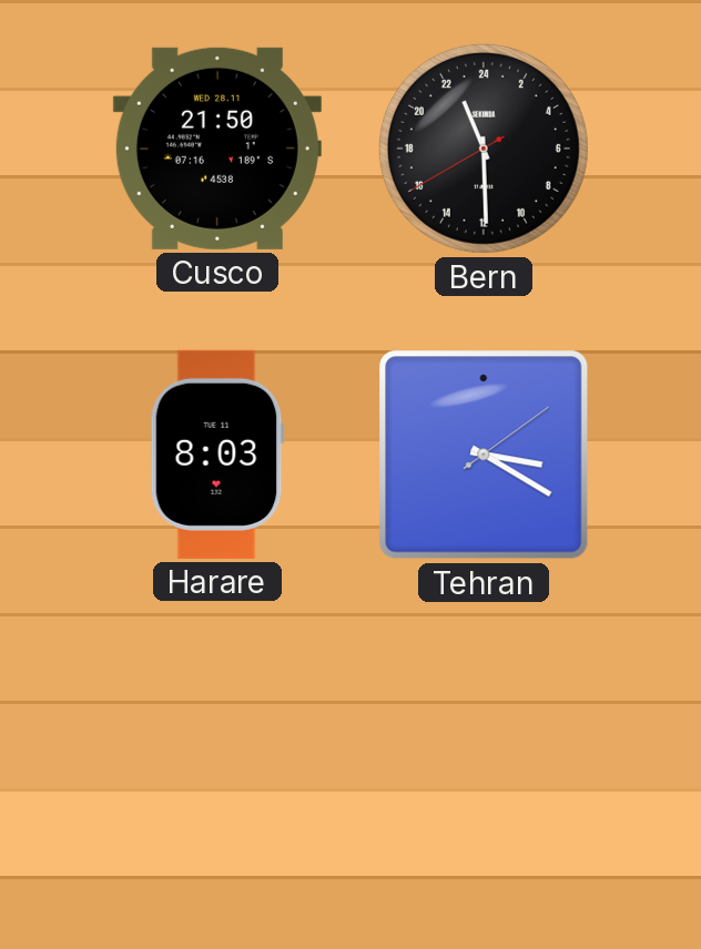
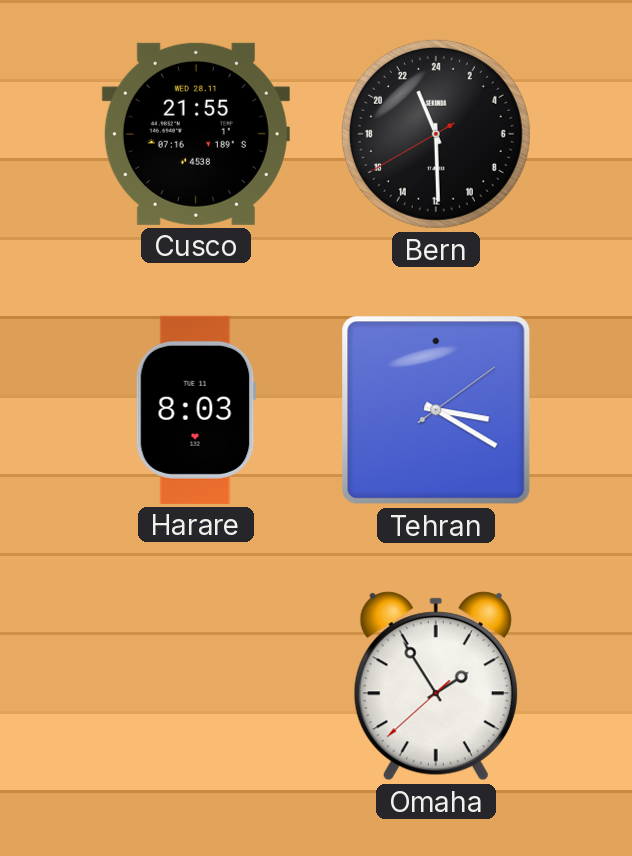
Cusco: 21:50 -> 21:55
Omaha: none -> 1:54
